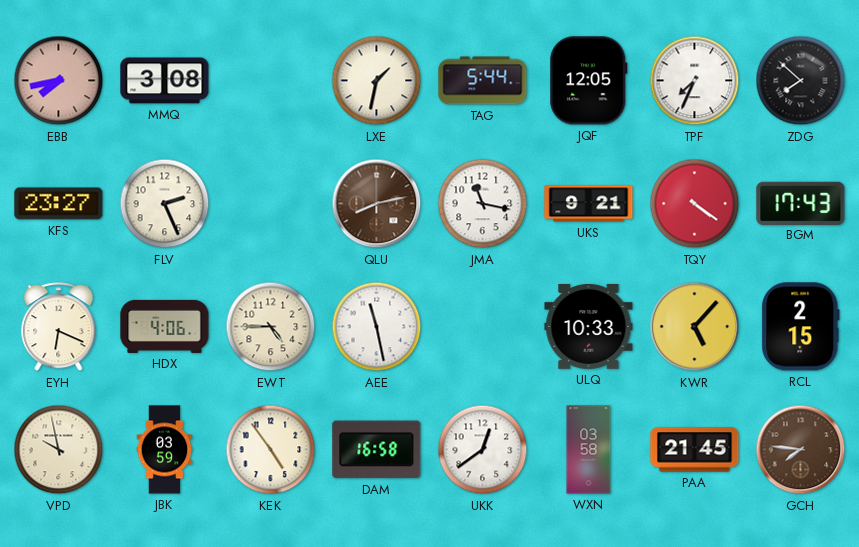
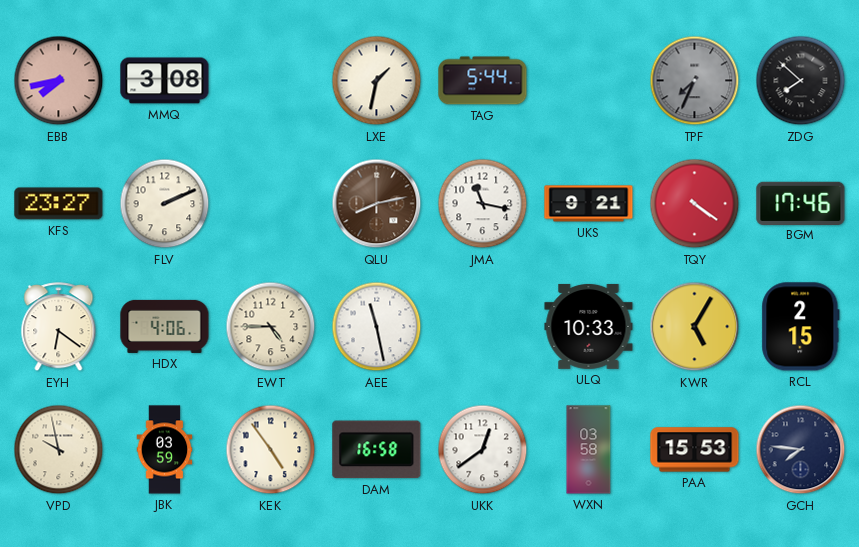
JQF: 12:05 -> none
TPF dial: white -> grey
FLV: 2:26 -> 2:11
BGM: 17:43 -> 17:46
EYH: 6:19 -> 6:21
KWR: 5:07 -> 5:05
PAA: 21:45 -> 15:53
GCH dial: brown -> navy
